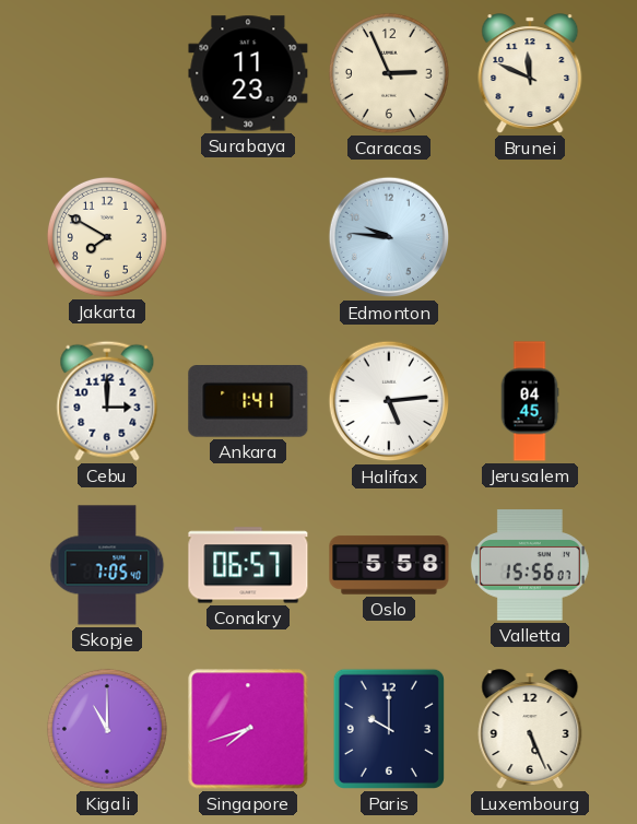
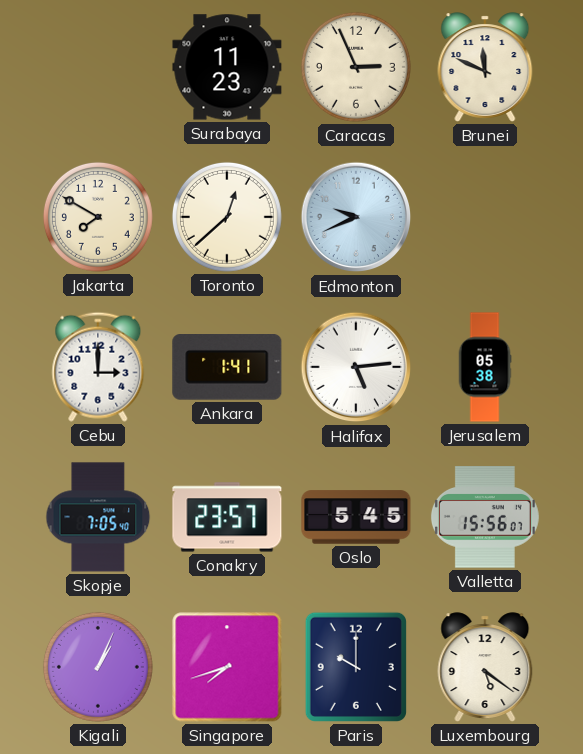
Toronto: none -> 12:38
Edmonton: 9:46 -> 9:41
Jerusalem: 04:45 -> 05:38
Conakry: 06:57 -> 23:57
Oslo: 5:58 -> 5:45
Kigali: 11:00 -> 1:04
Luxembourg: 5:26 -> 5:21
